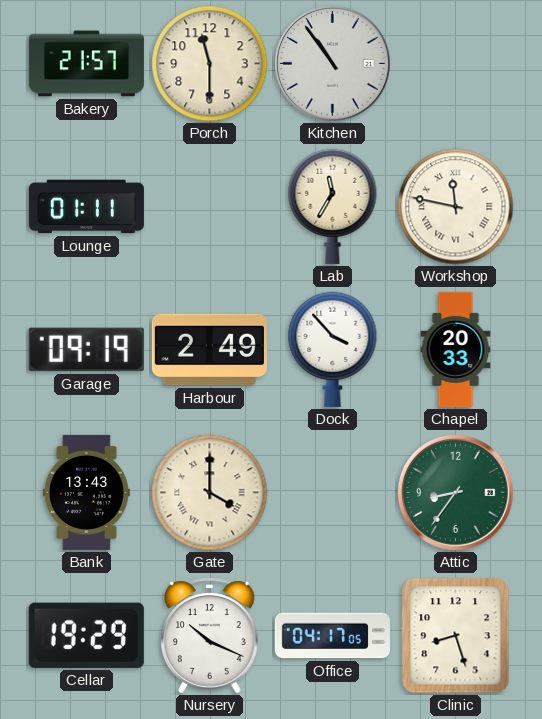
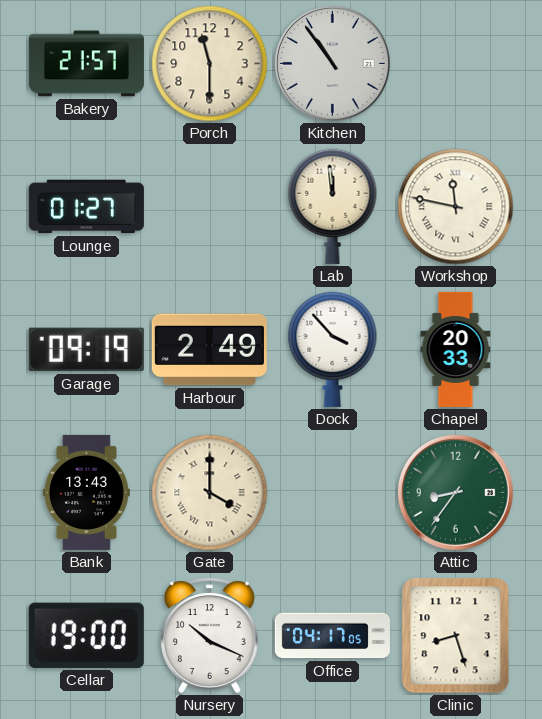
Lounge: 01:11 -> 01:27
Lab: 11:35 -> 11:59
Cellar: 19:29 -> 19:00
